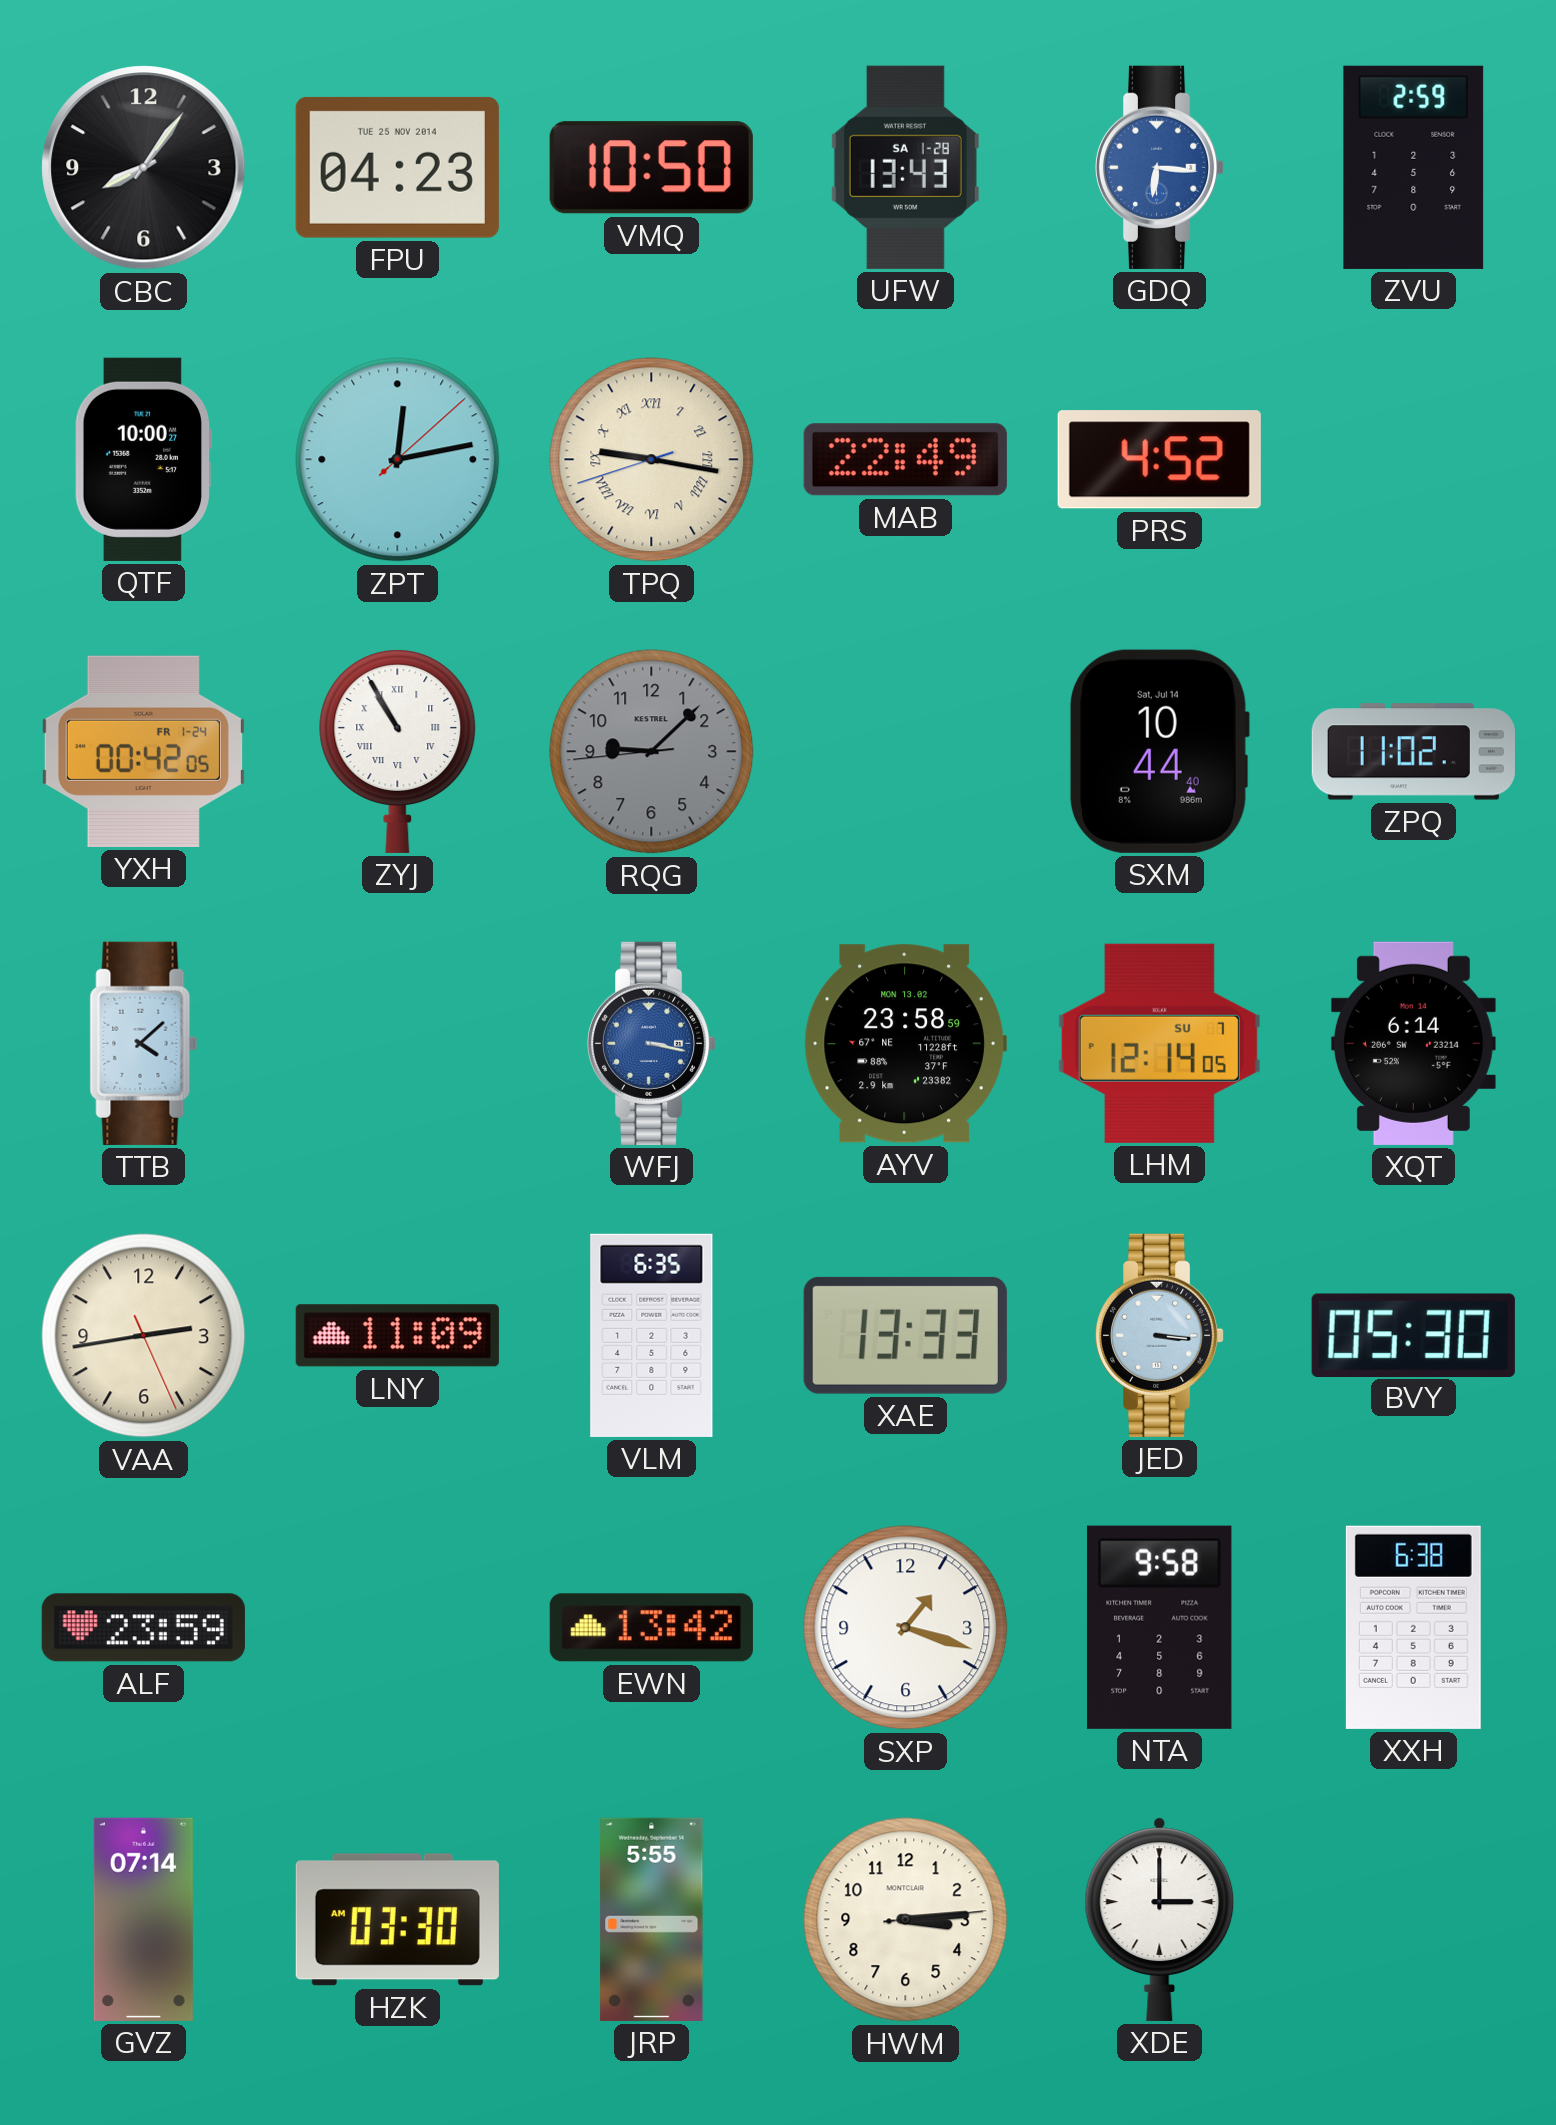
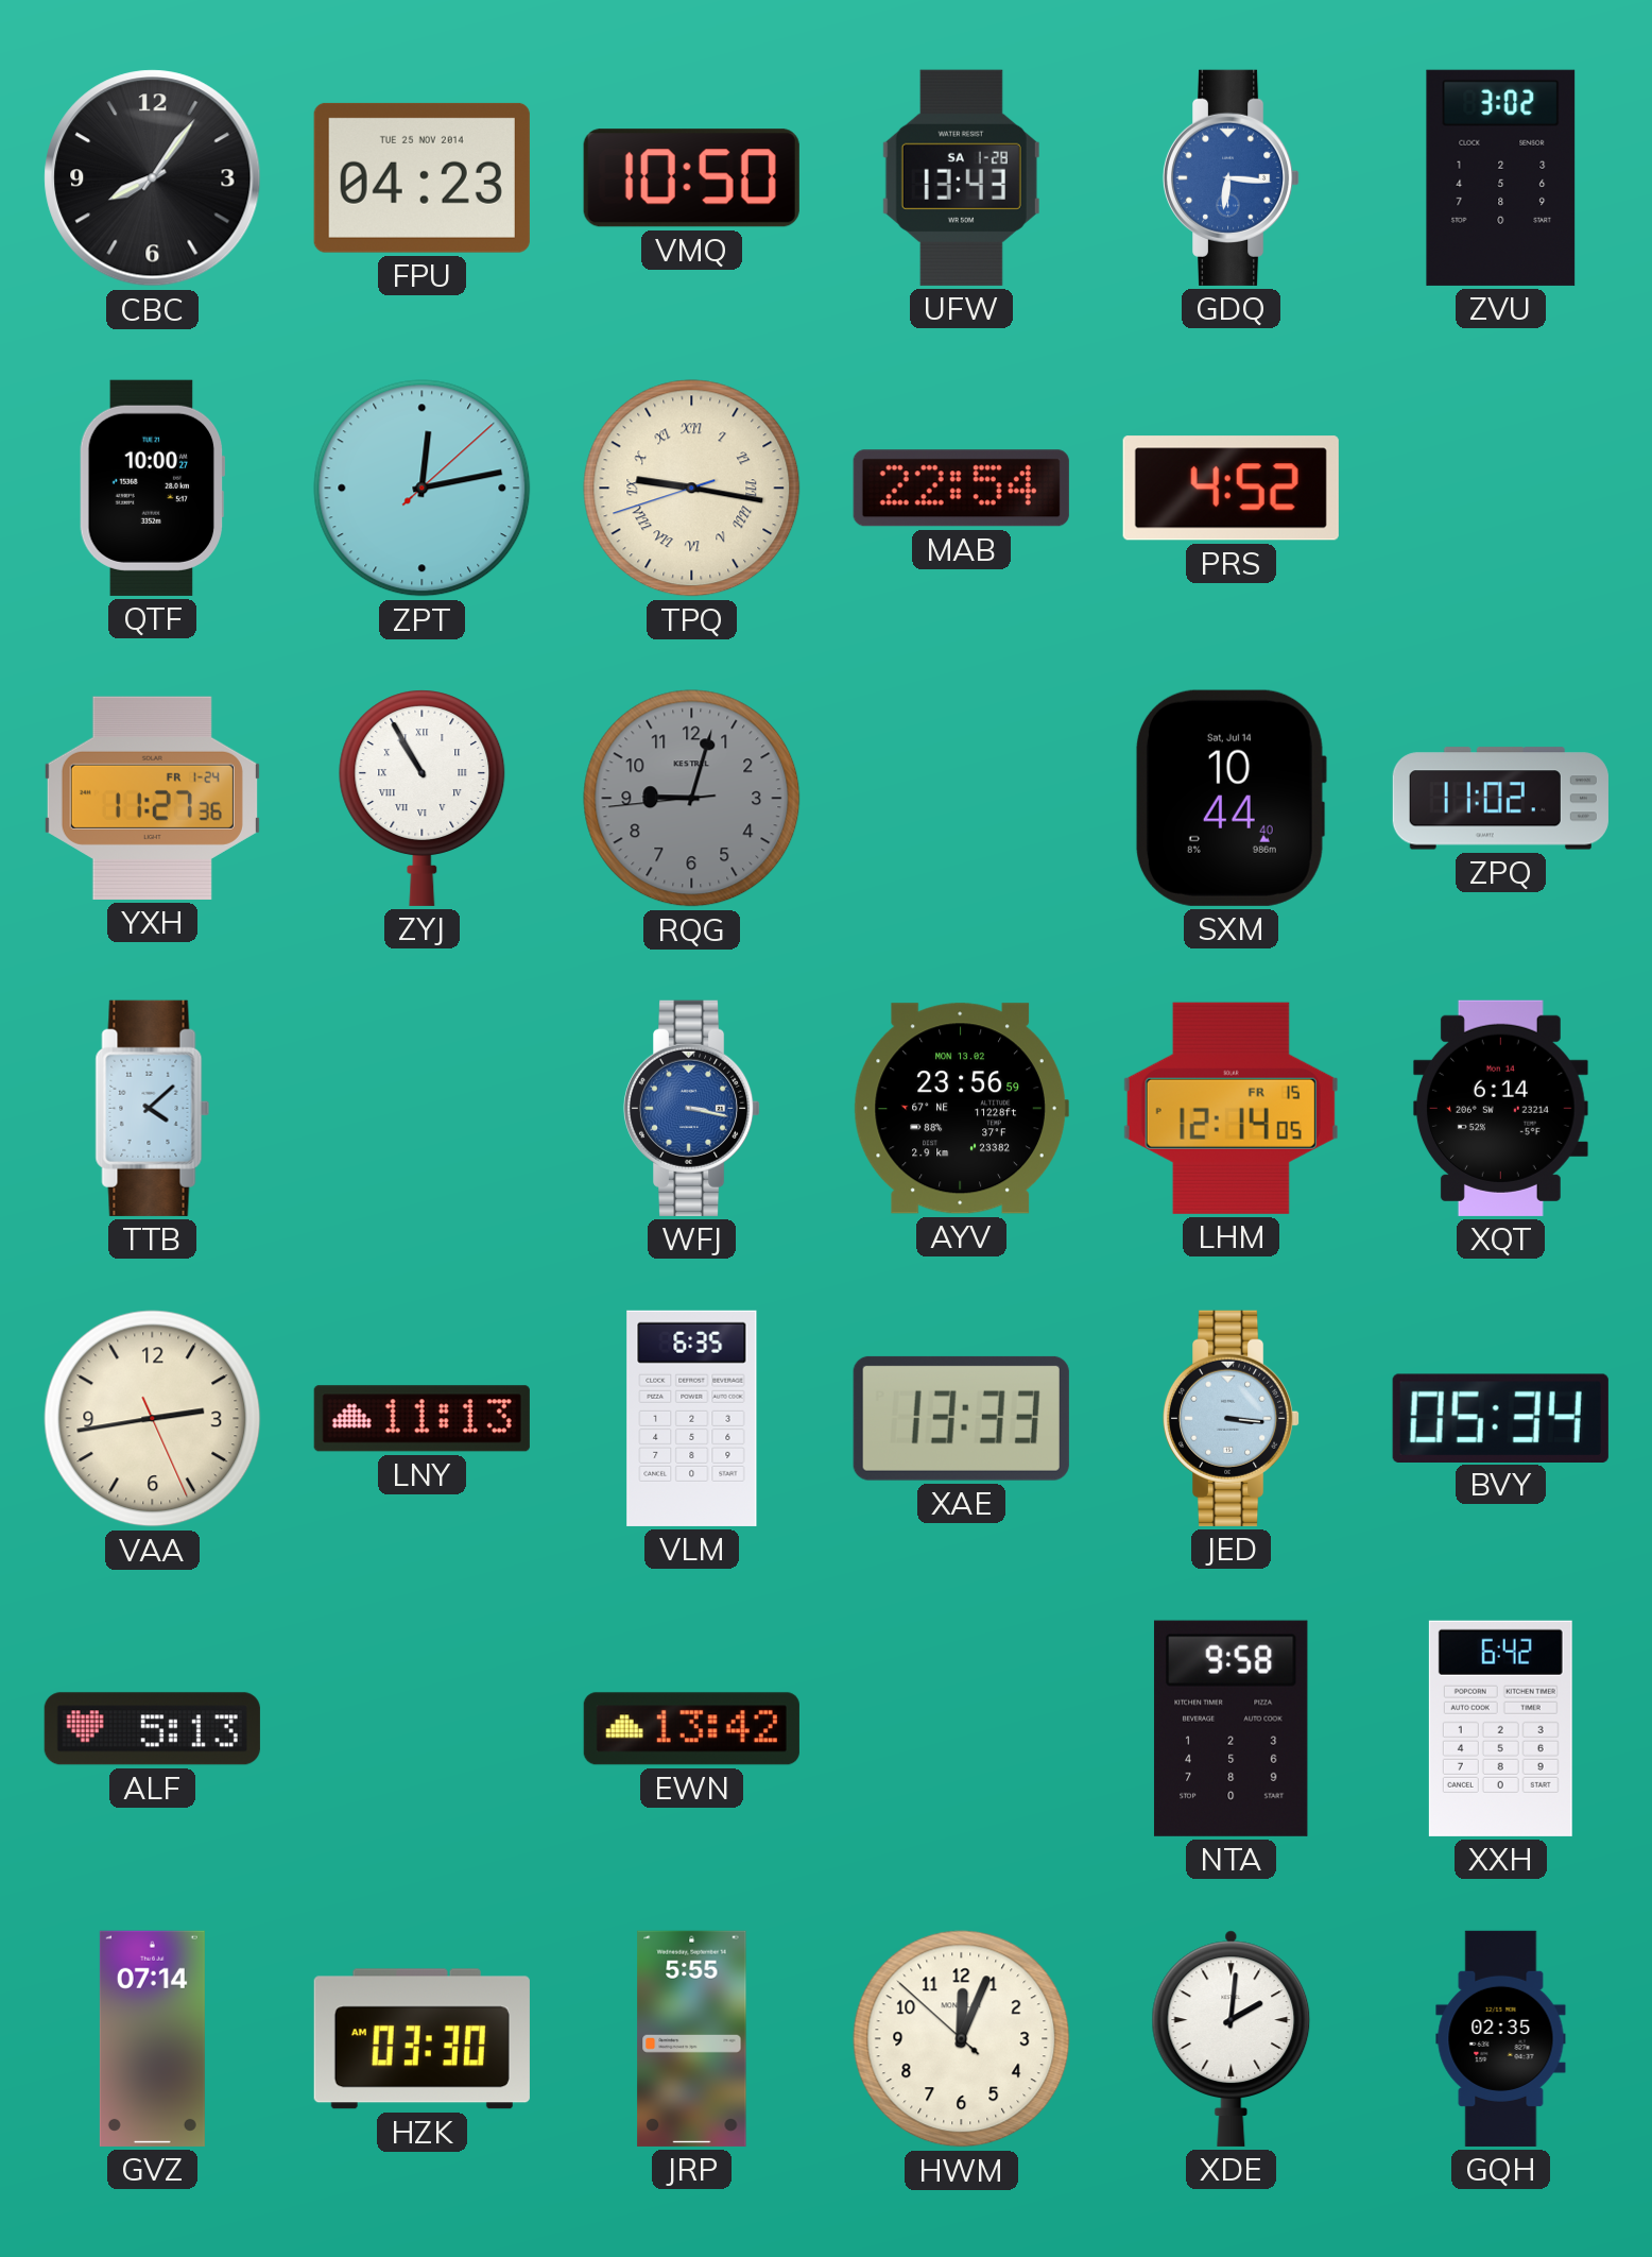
ZVU: 2:59 -> 3:02
MAB: 22:49 -> 22:54
YXH: 00:42 -> 11:27
RQG: 9:07 -> 9:02
AYV: 23:58 -> 23:56
LHM date: SU 7 -> FR 15
LNY: 11:09 -> 11:13
BVY: 05:30 -> 05:34
ALF: 23:59 -> 5:13
SXP: 1:18 -> none
XXH: 6:38 -> 6:42
HWM: 3:14 -> 12:03
XDE: 3:00 -> 2:01
GQH: none -> 02:35
